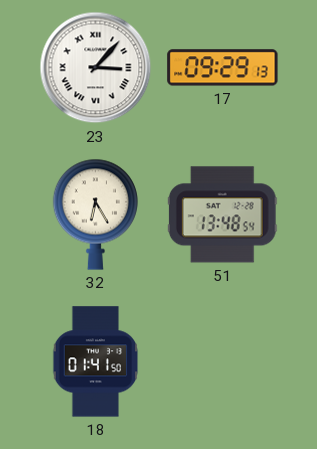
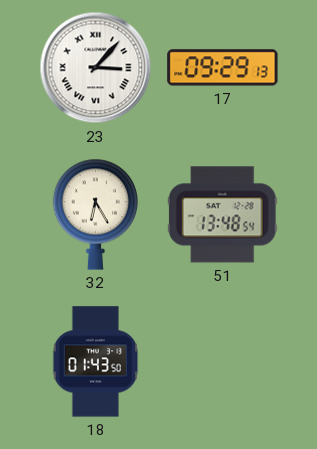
18: 01:41 -> 01:43
